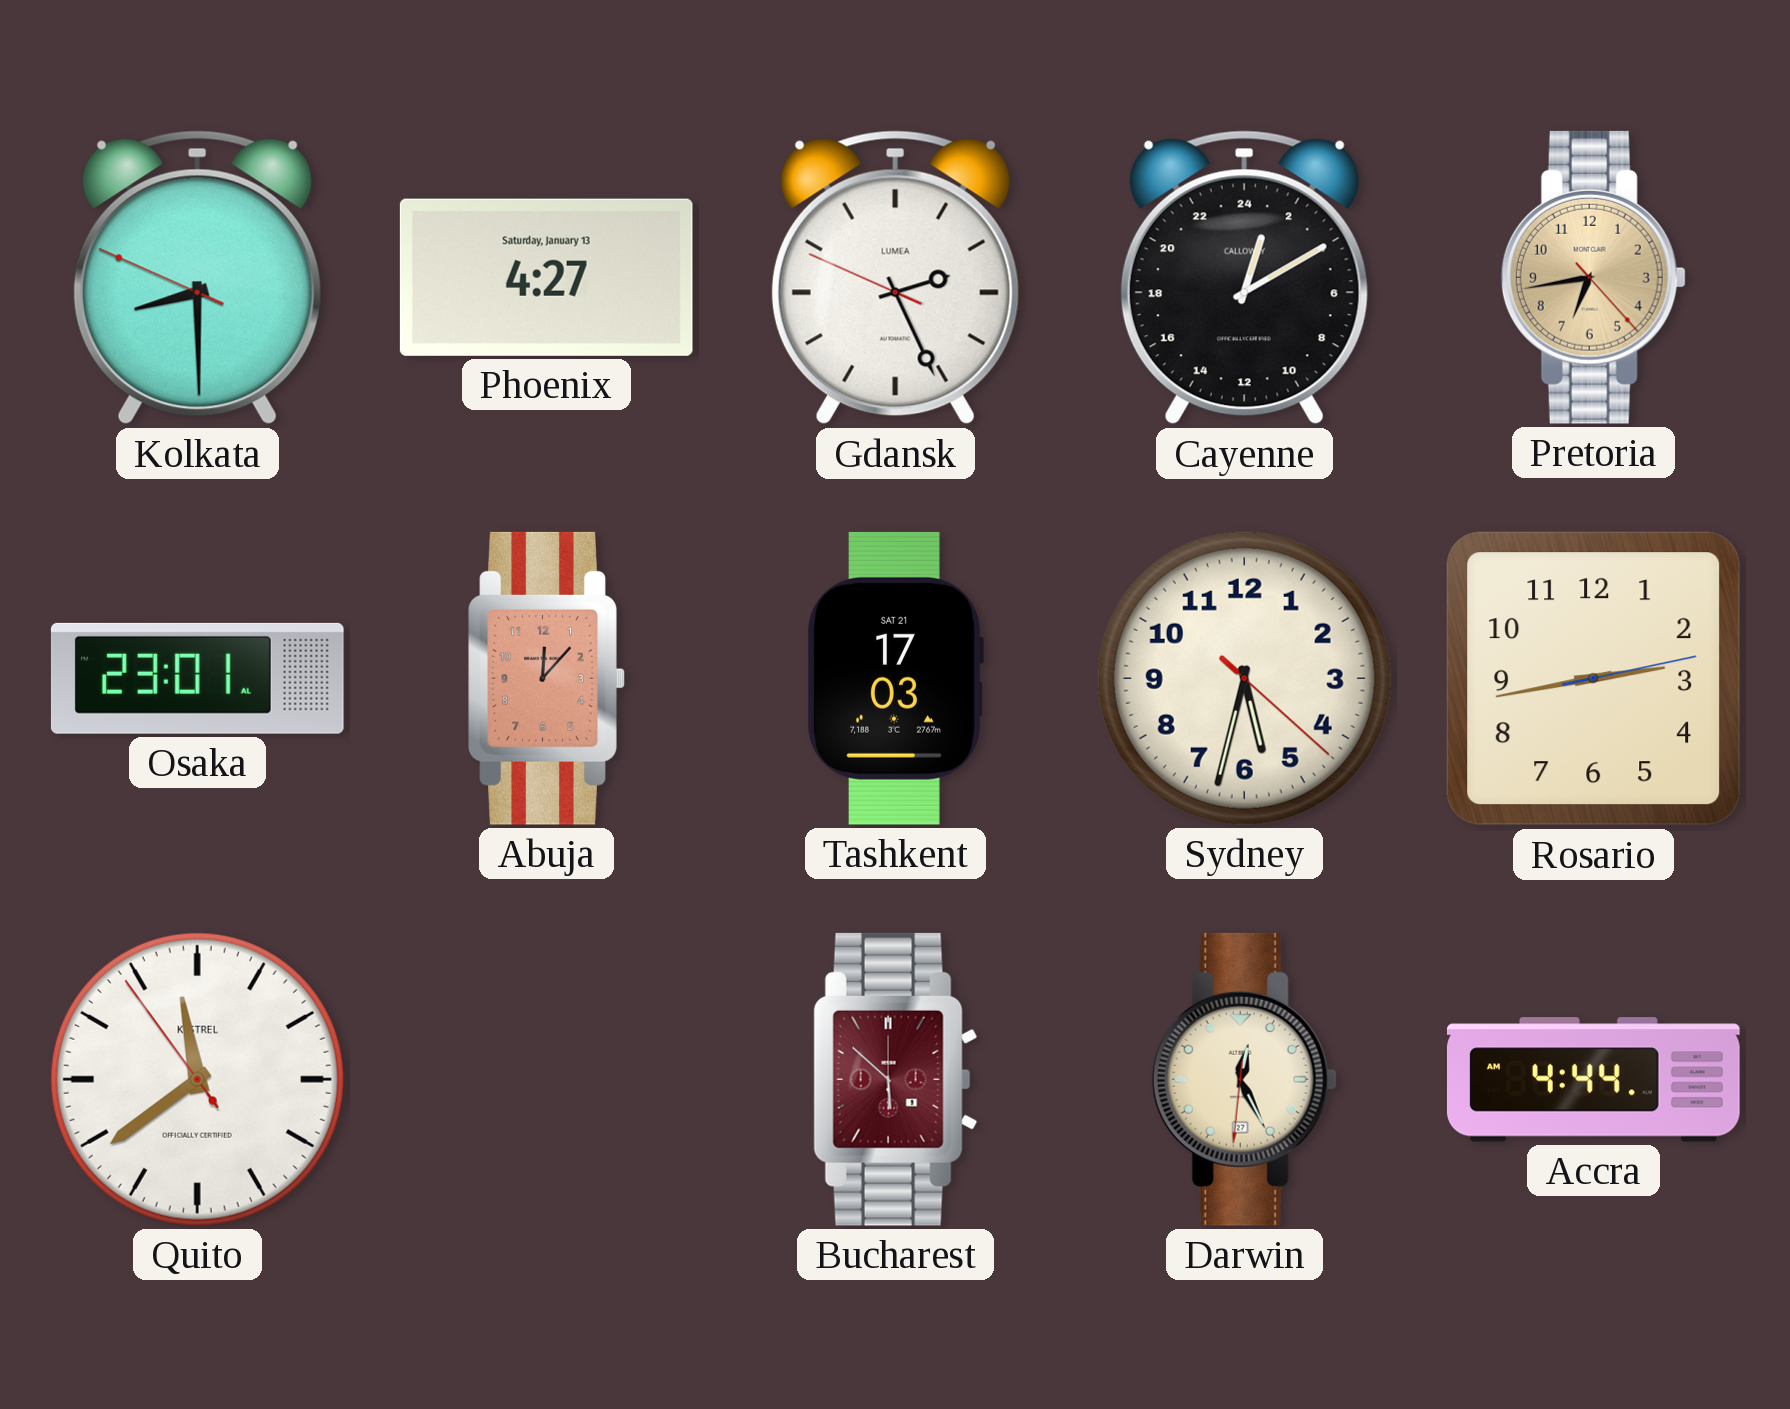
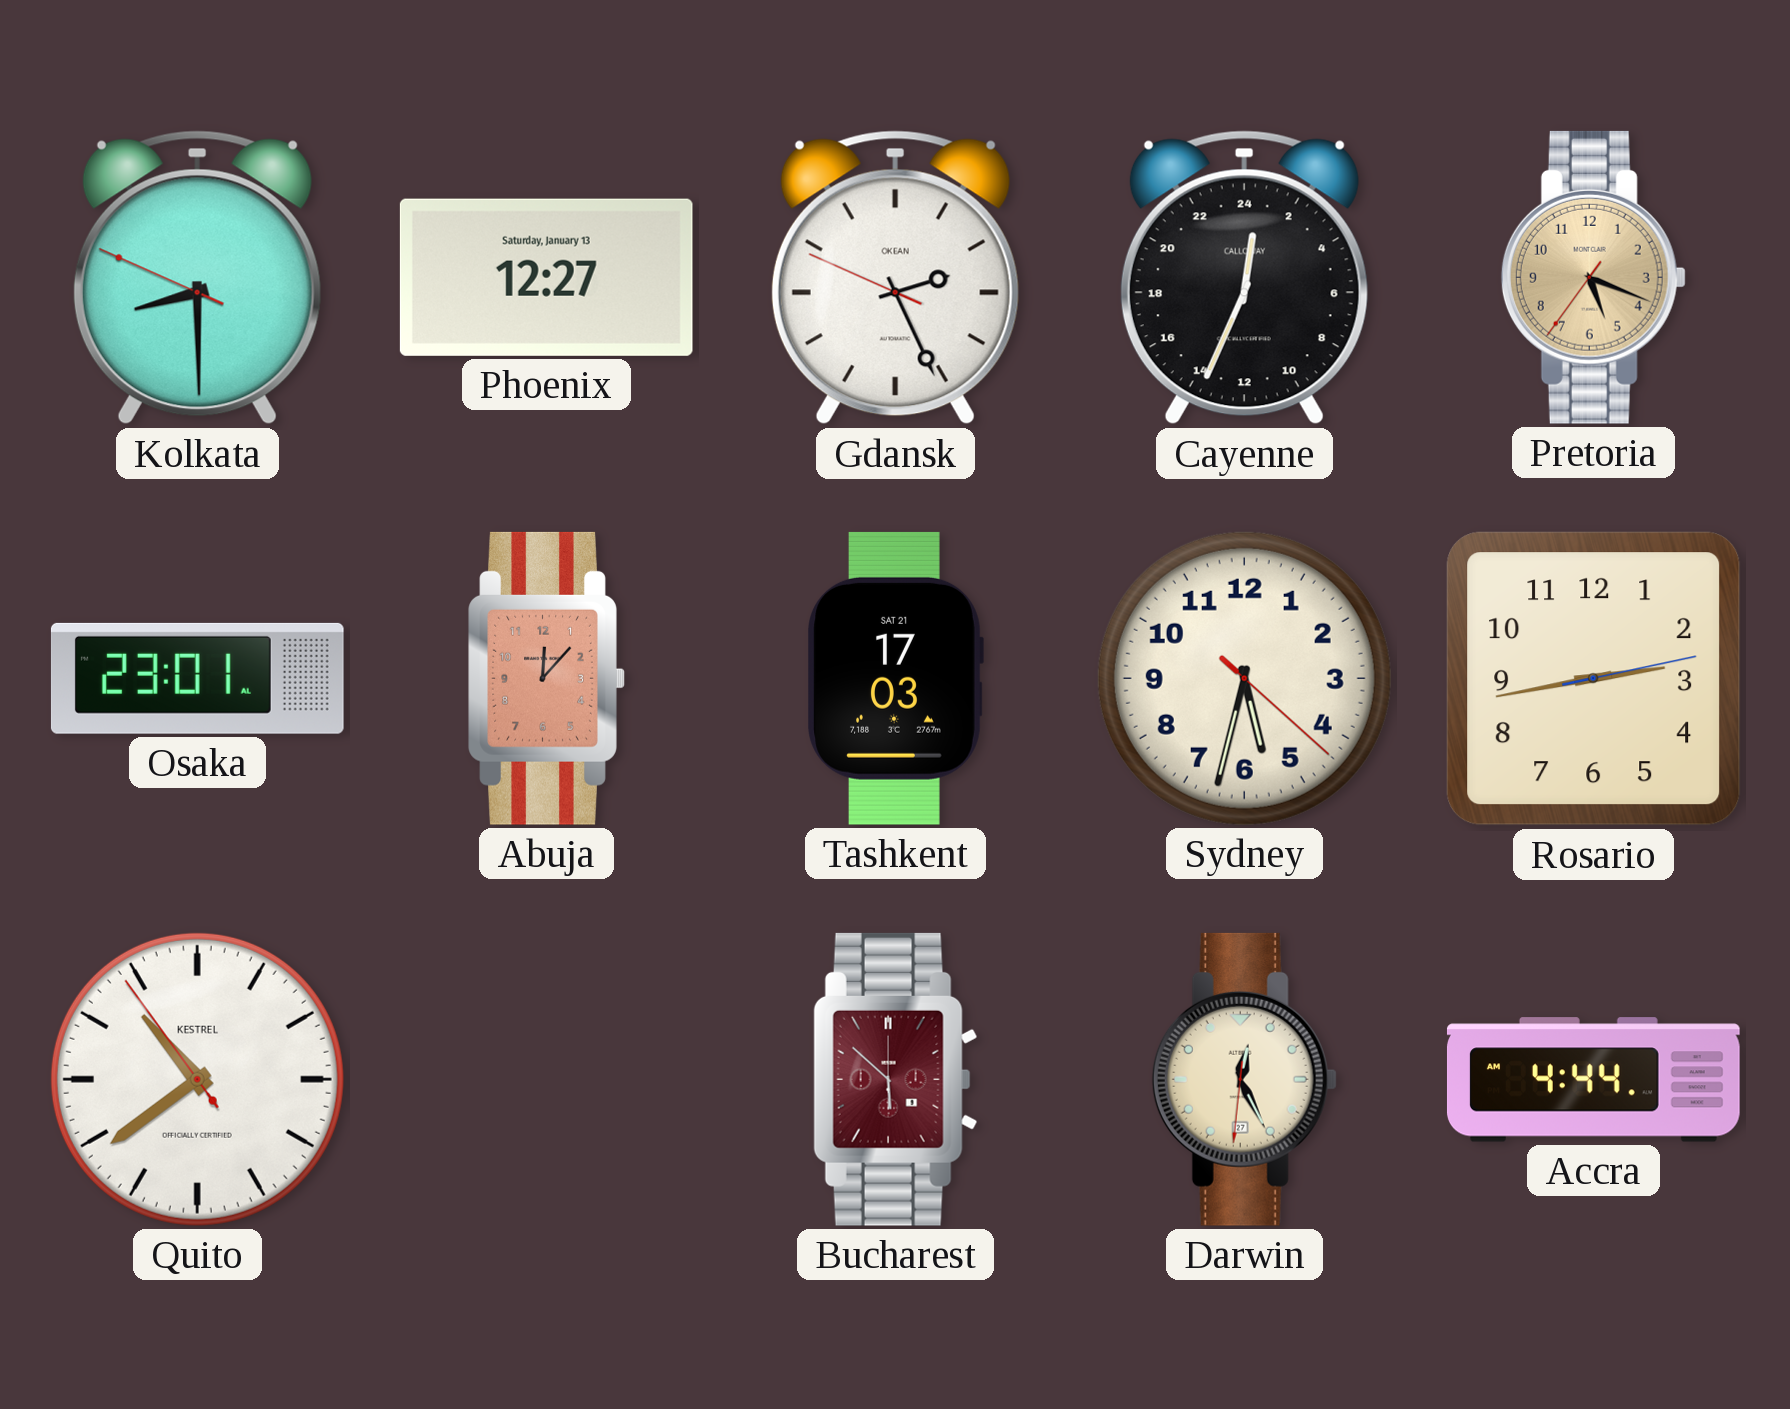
Phoenix: 4:27 -> 12:27
Gdansk brand: LUMEA -> OKEAN
Cayenne: 1:10 -> 0:34
Pretoria: 6:43 -> 5:18
Quito: 11:38 -> 10:38
